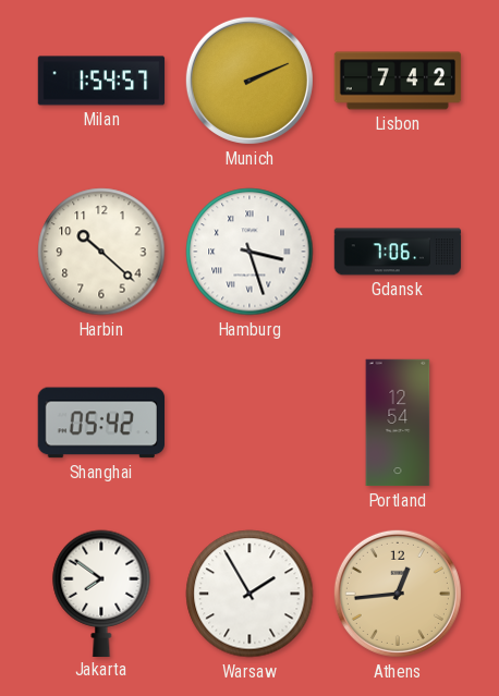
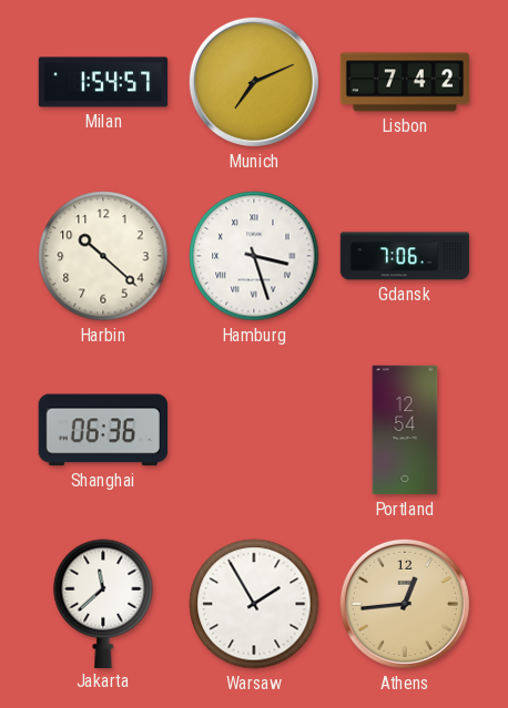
Munich: 2:11 -> 7:11
Shanghai: 05:42 -> 06:36
Jakarta: 7:51 -> 11:38
